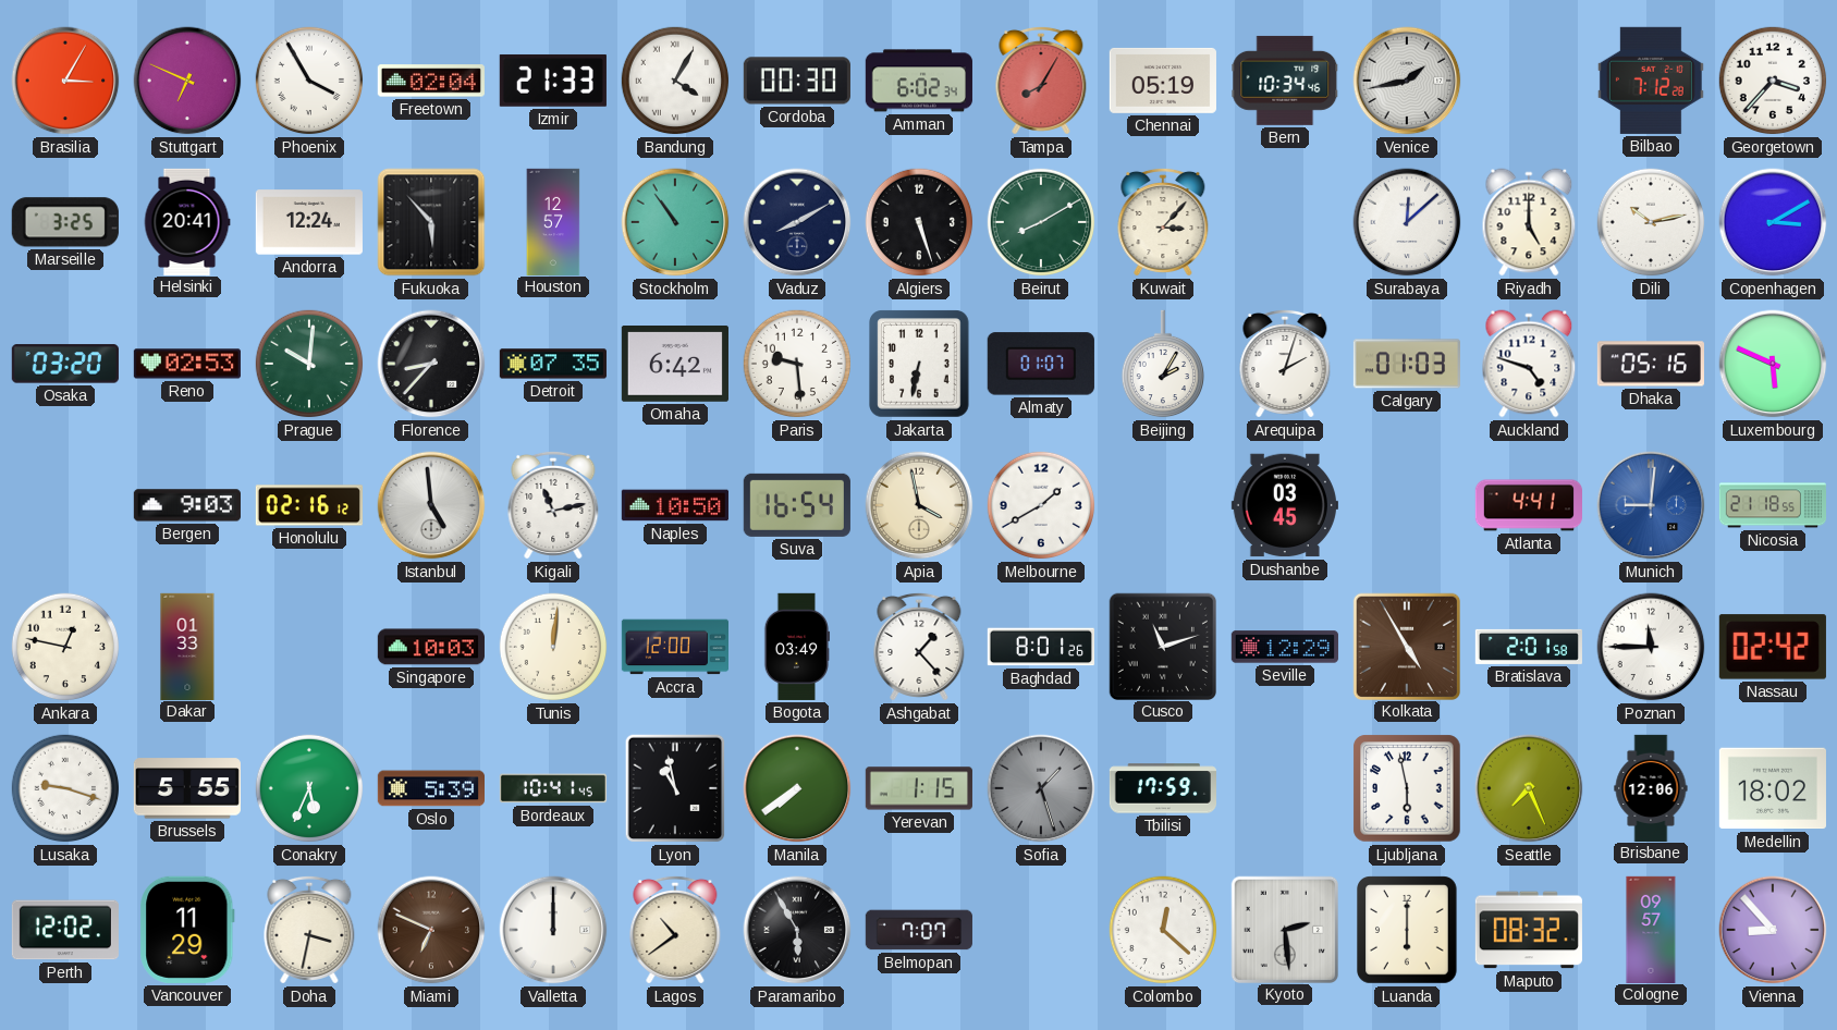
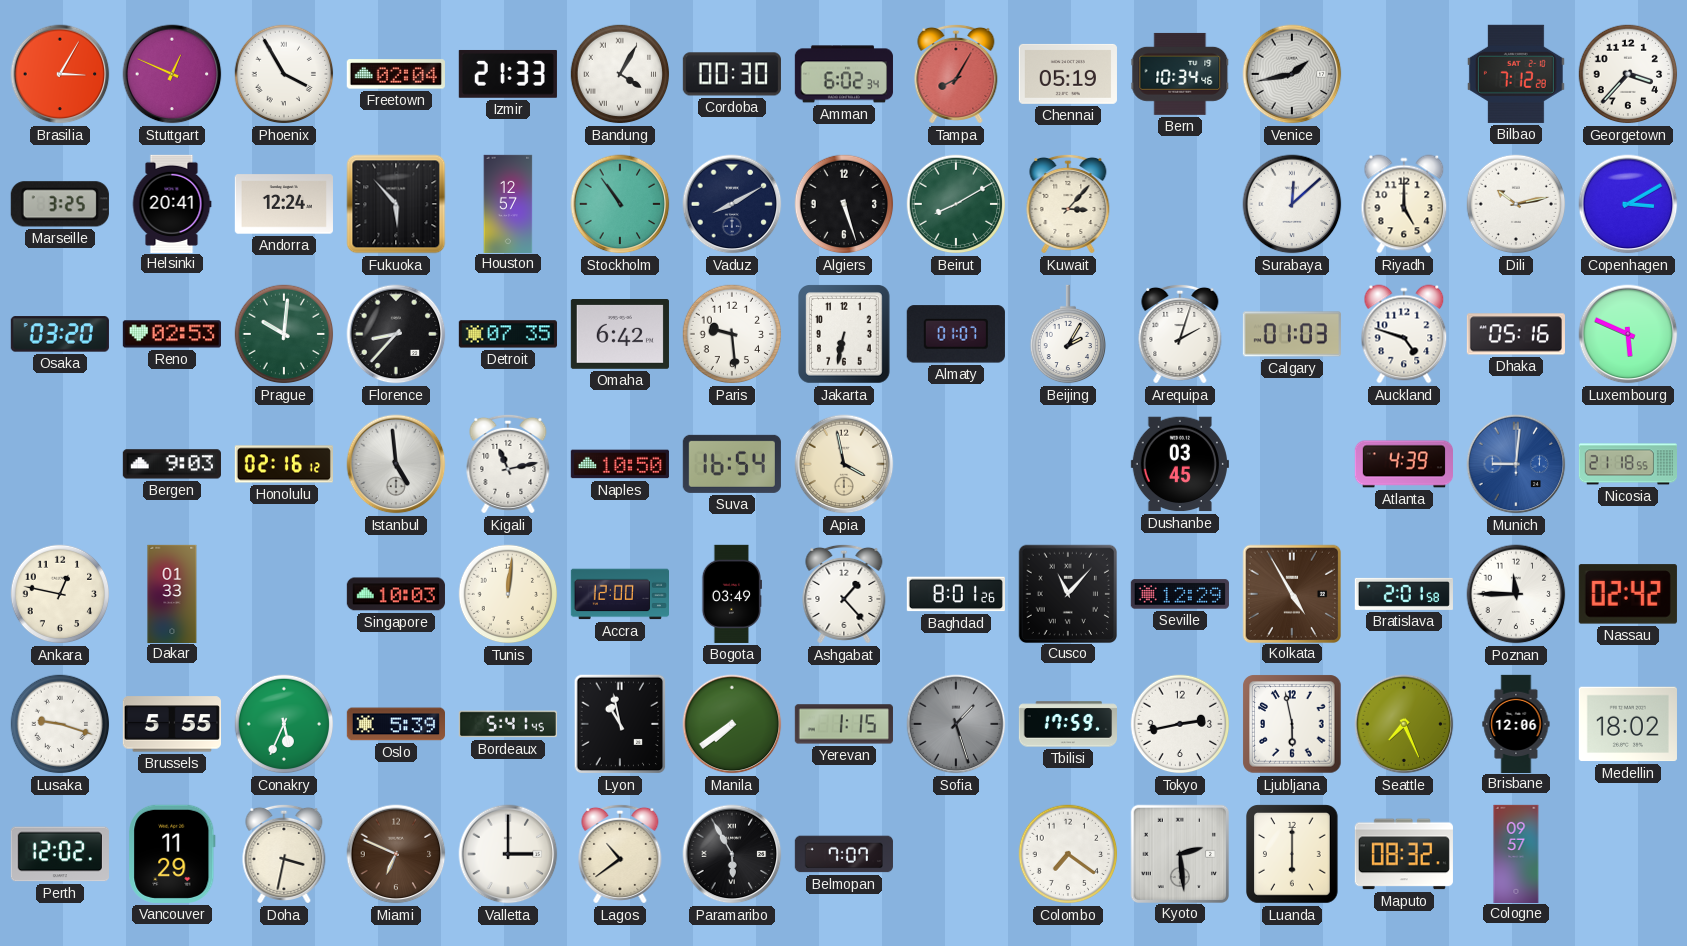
Stuttgart: 6:49 -> 12:49
Melbourne: 1:40 -> none
Atlanta: 4:41 -> 4:39
Cusco: 11:12 -> 11:07
Bordeaux: 10:41 -> 5:41
Tokyo: none -> 2:43
Valletta: 12:00 -> 3:00
Colombo: 12:22 -> 7:21
Vienna: 8:53 -> none
